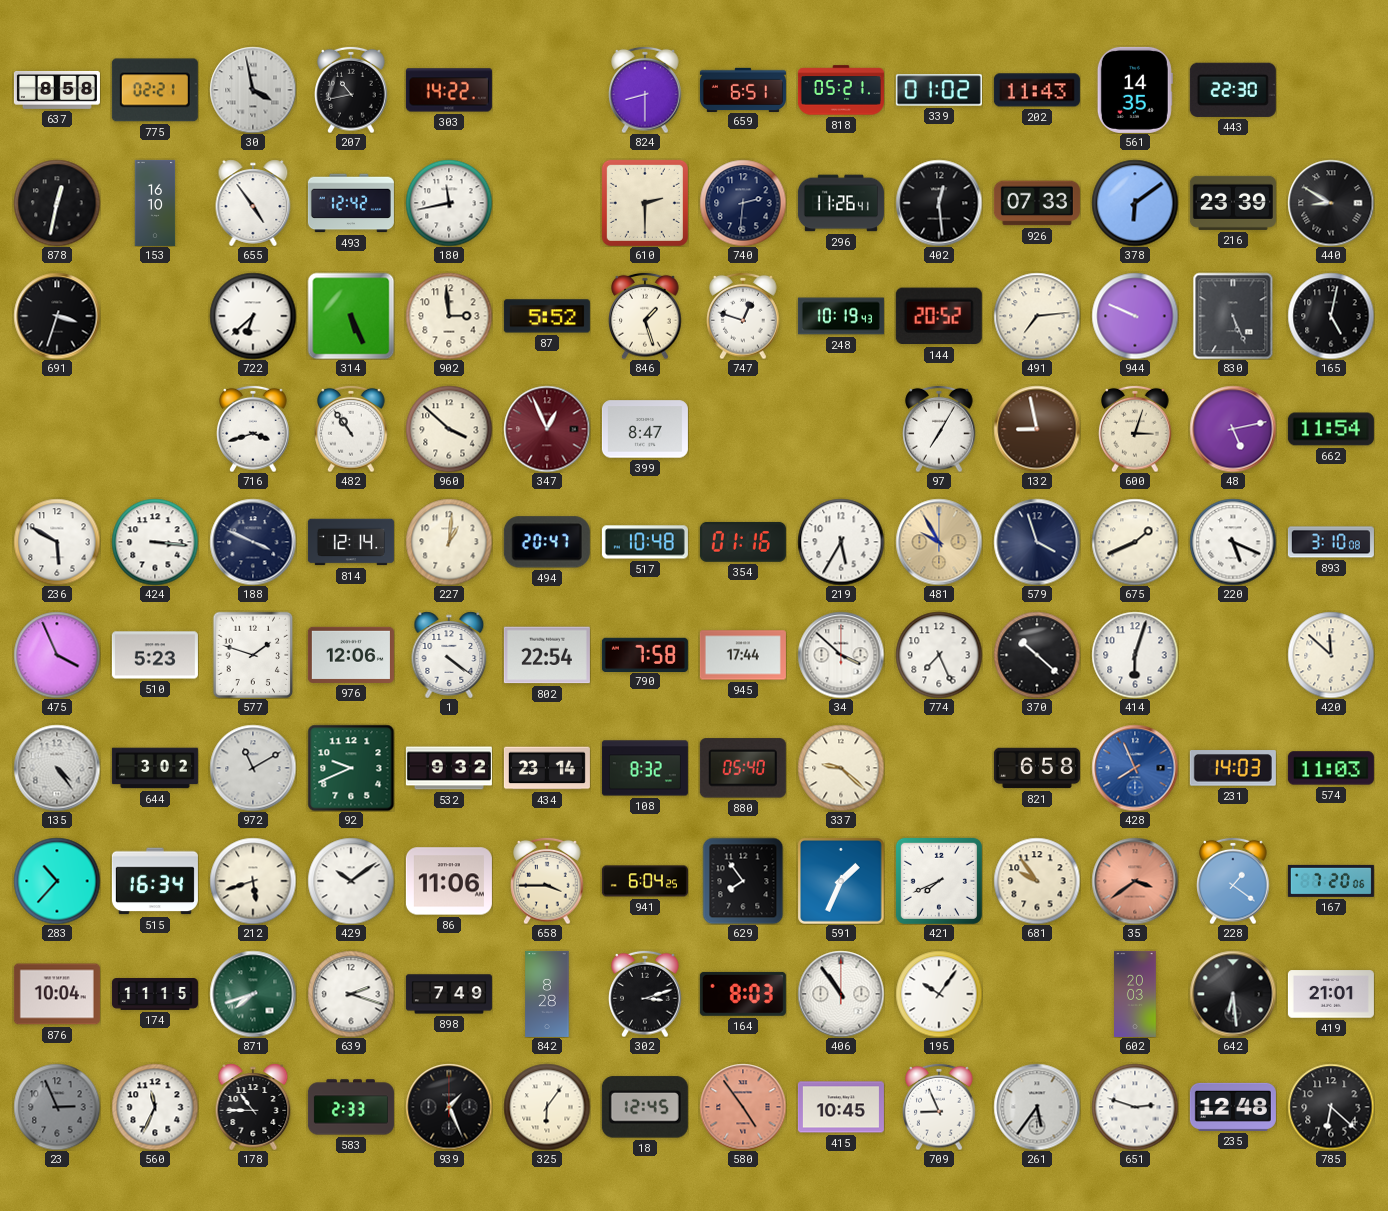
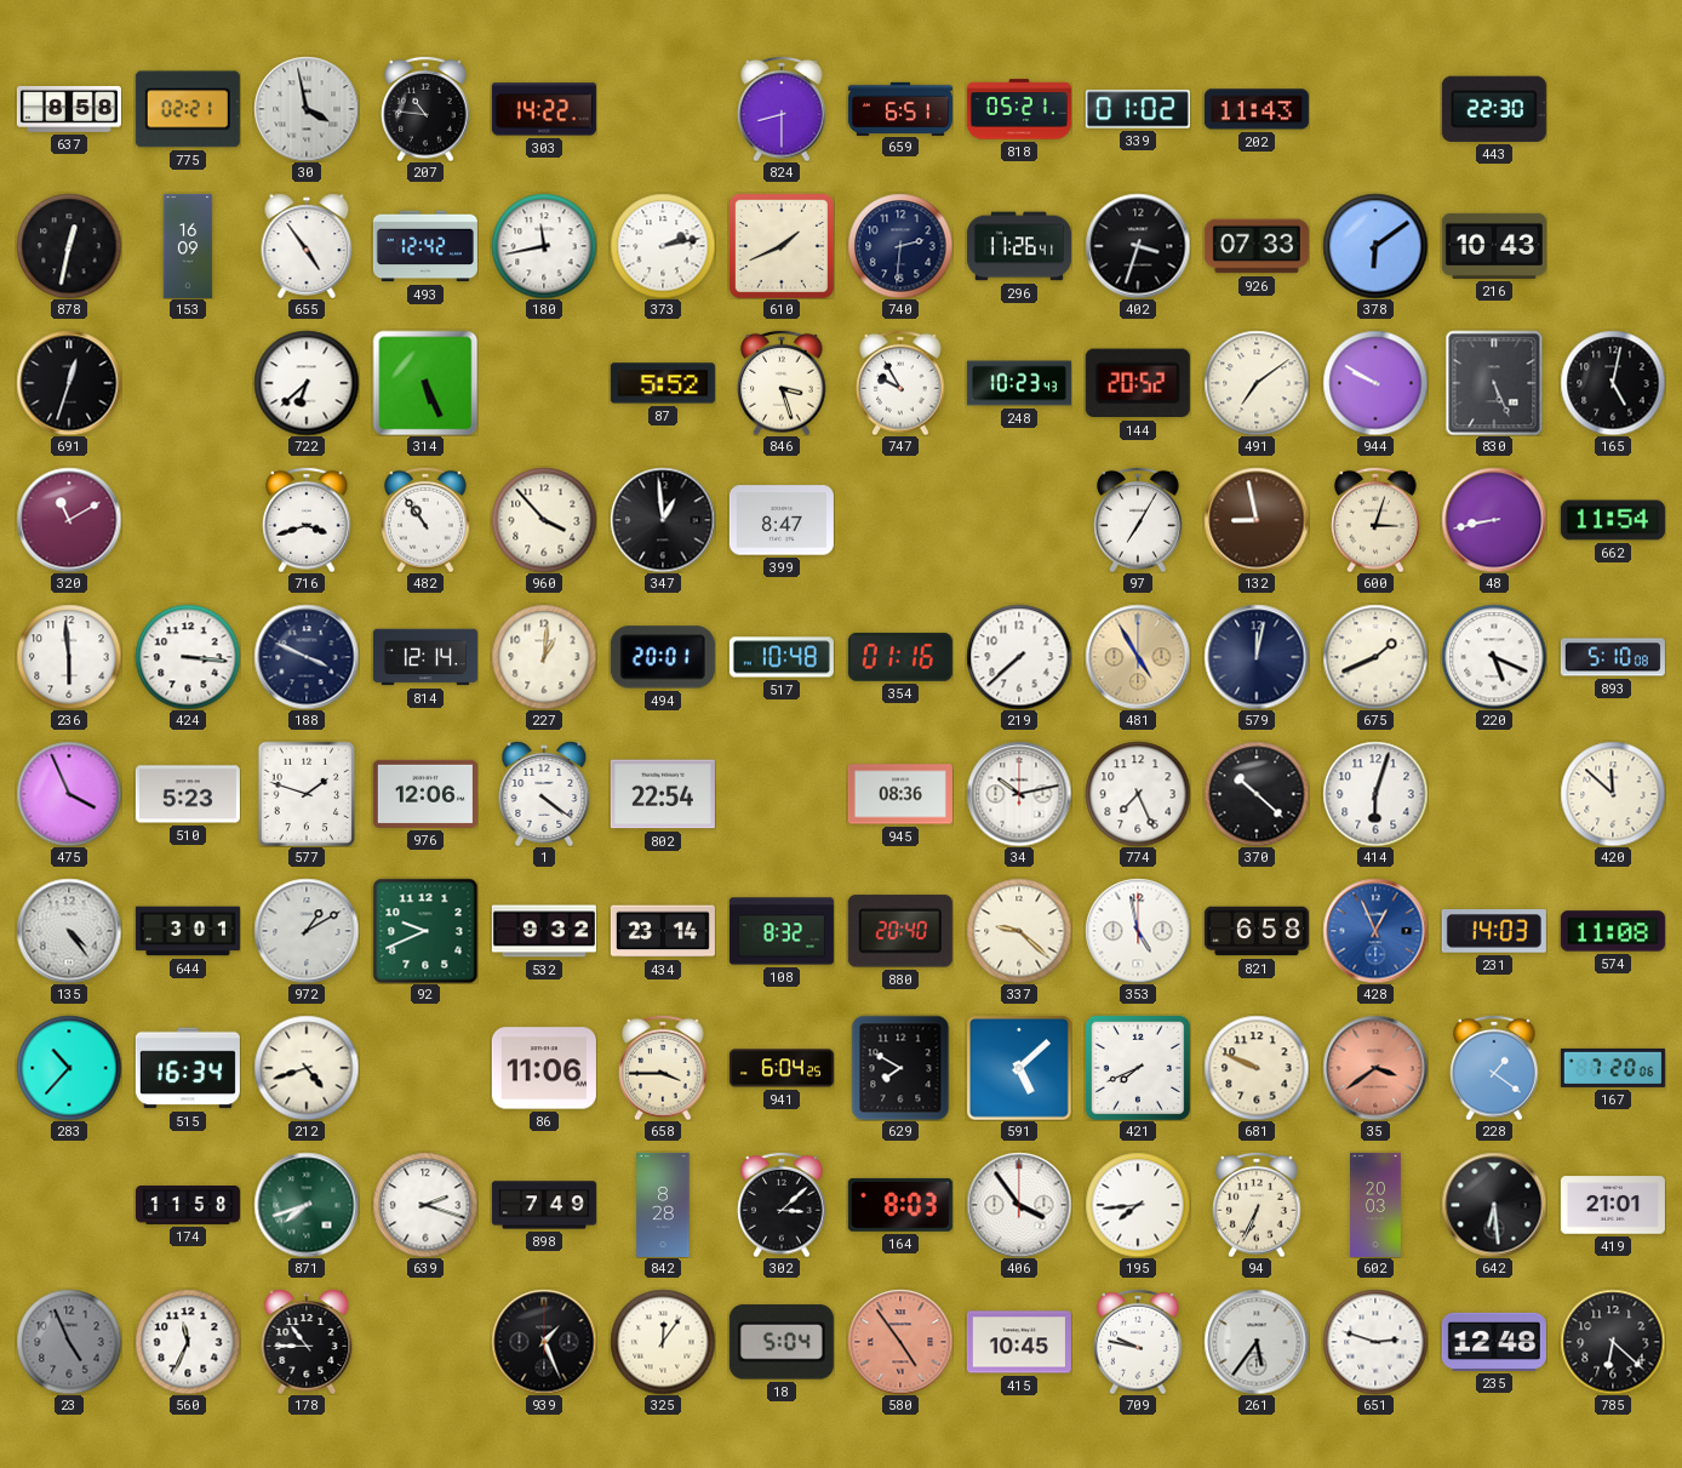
207: 10:43 -> 10:46
561: 14:35 -> none
153: 16:10 -> 16:09
373: none -> 2:13
610: 2:30 -> 1:41
402: 12:29 -> 3:33
216: 23:39 -> 10:43
440: 8:50 -> none
691: 3:33 -> 12:33
902: 2:59 -> none
846: 1:27 -> 3:27
747: 12:48 -> 9:55
248: 10:19 -> 10:23
491: 7:14 -> 7:09
944: 9:49 -> 9:50
320: none -> 11:10
960: 3:52 -> 3:53
347: 12:56 -> 12:59
347 dial: burgundy -> black
48: 5:13 -> 8:43
236: 5:50 -> 5:59
494: 20:47 -> 20:01
219: 5:35 -> 7:38
481: 9:55 -> 4:55
579: 3:57 -> 12:02
893: 3:10 -> 5:10
790: 7:58 -> none
945: 17:44 -> 08:36
34: 3:52 -> 10:13
644: 3:02 -> 3:01
972: 11:10 -> 1:10
880: 05:40 -> 20:40
353: none -> 4:58
428: 7:56 -> 12:56
574: 11:03 -> 11:08
212: 5:42 -> 4:42
429: 10:09 -> none
629: 7:54 -> 7:50
591: 1:34 -> 5:08
681: 9:54 -> 9:49
876: 10:04 -> none
174: 11:15 -> 11:58
302: 3:12 -> 3:08
406: 10:54 -> 3:54
195: 10:06 -> 7:44
94: none -> 6:34
23: 2:56 -> 4:56
583: 2:33 -> none
325: 6:06 -> 12:06
18: 12:45 -> 5:04
709: 8:56 -> 9:47
